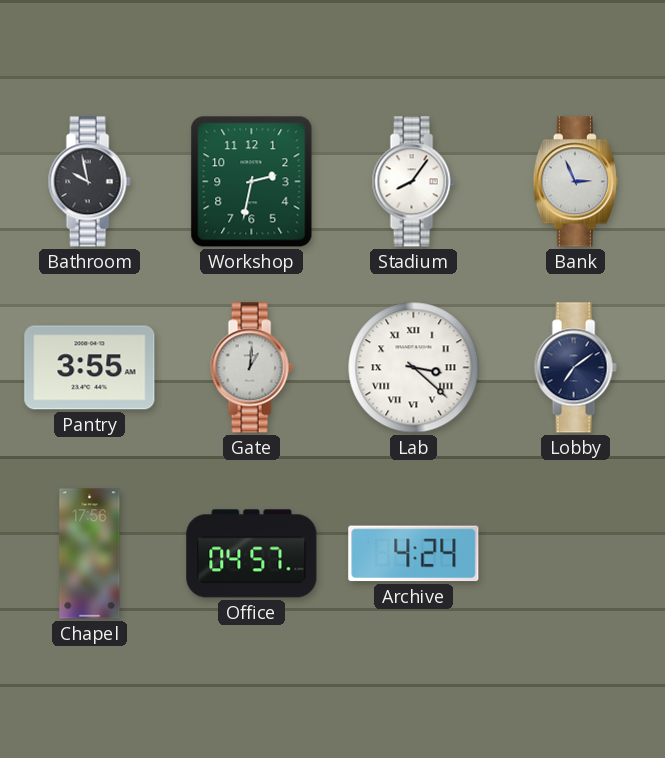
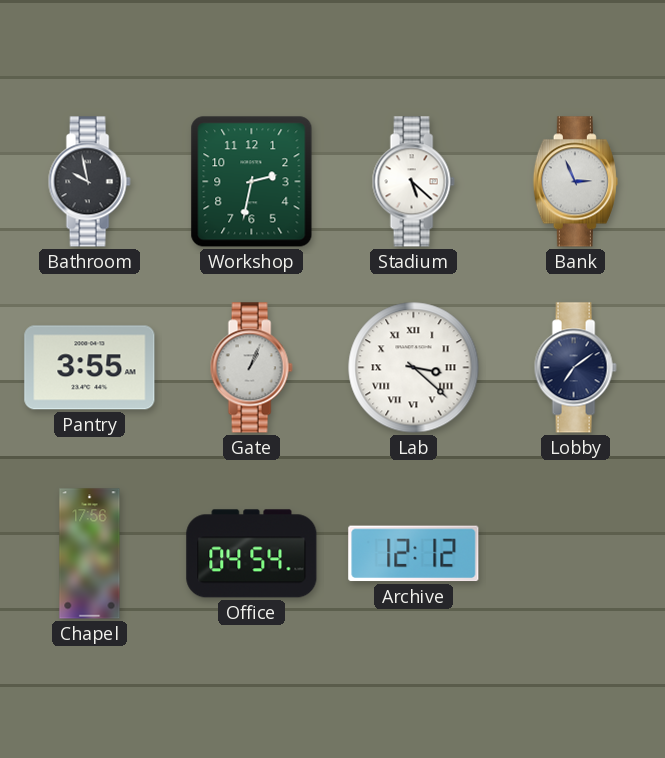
Stadium: 8:06 -> 5:22
Gate: 1:01 -> 1:04
Office: 04:57 -> 04:54
Archive: 4:24 -> 12:12
